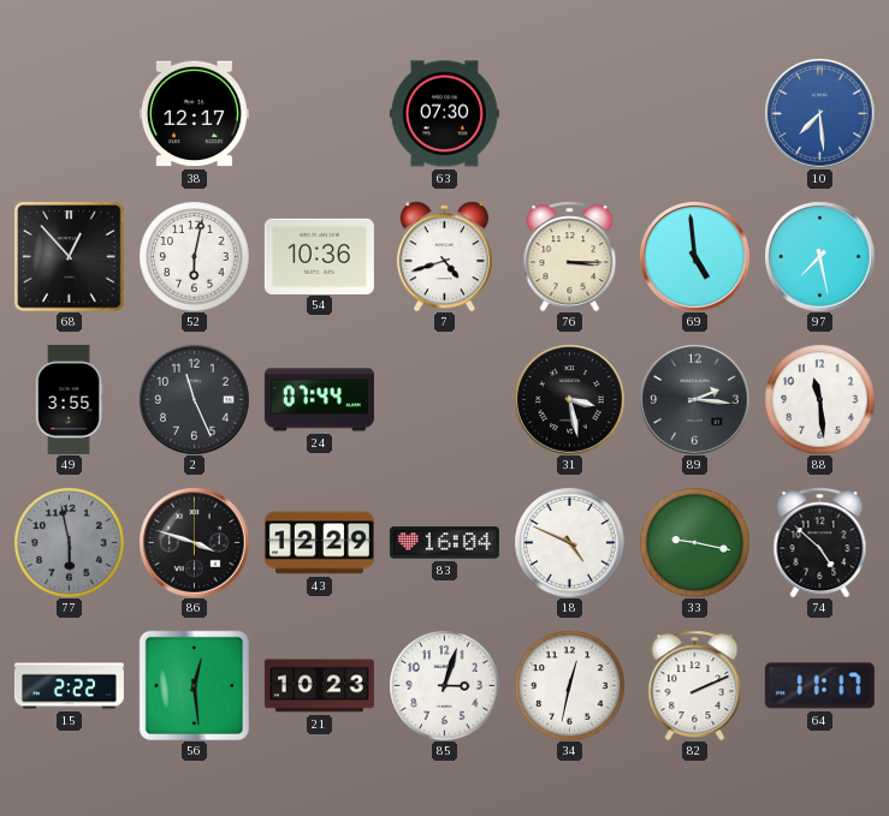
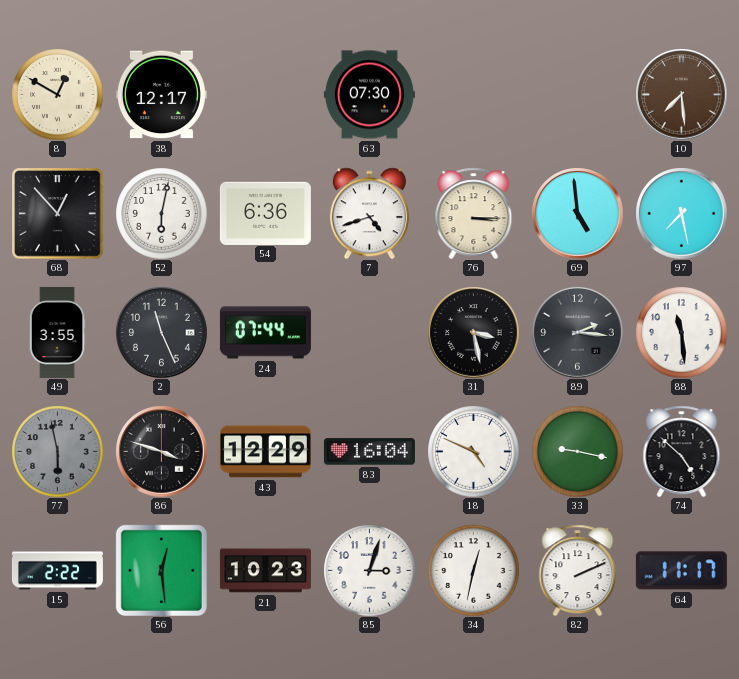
8: none -> 12:50
10 dial: blue -> brown
54: 10:36 -> 6:36
